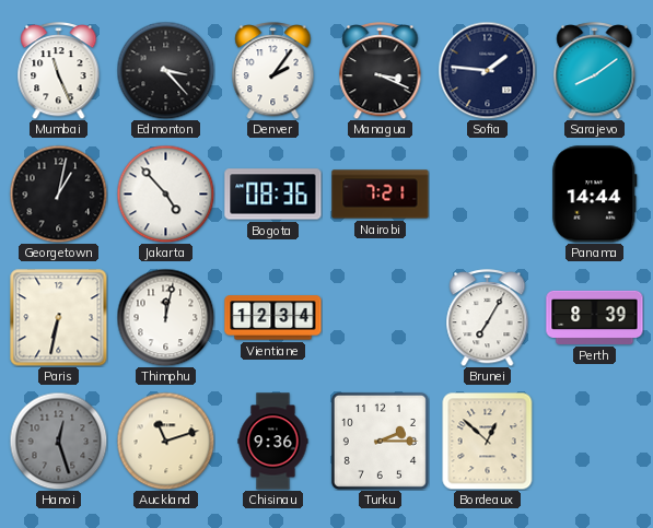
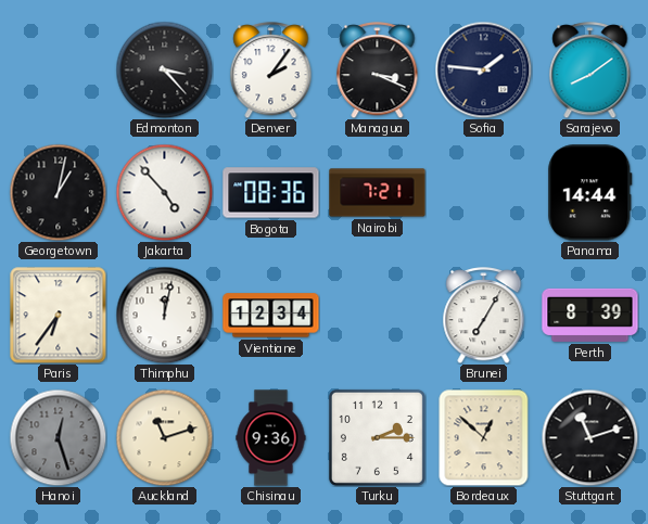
Mumbai: 11:26 -> none
Paris: 6:32 -> 6:36
Stuttgart: none -> 11:12
